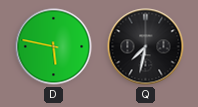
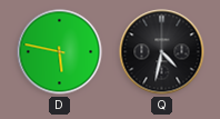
Q: 7:32 -> 4:32
